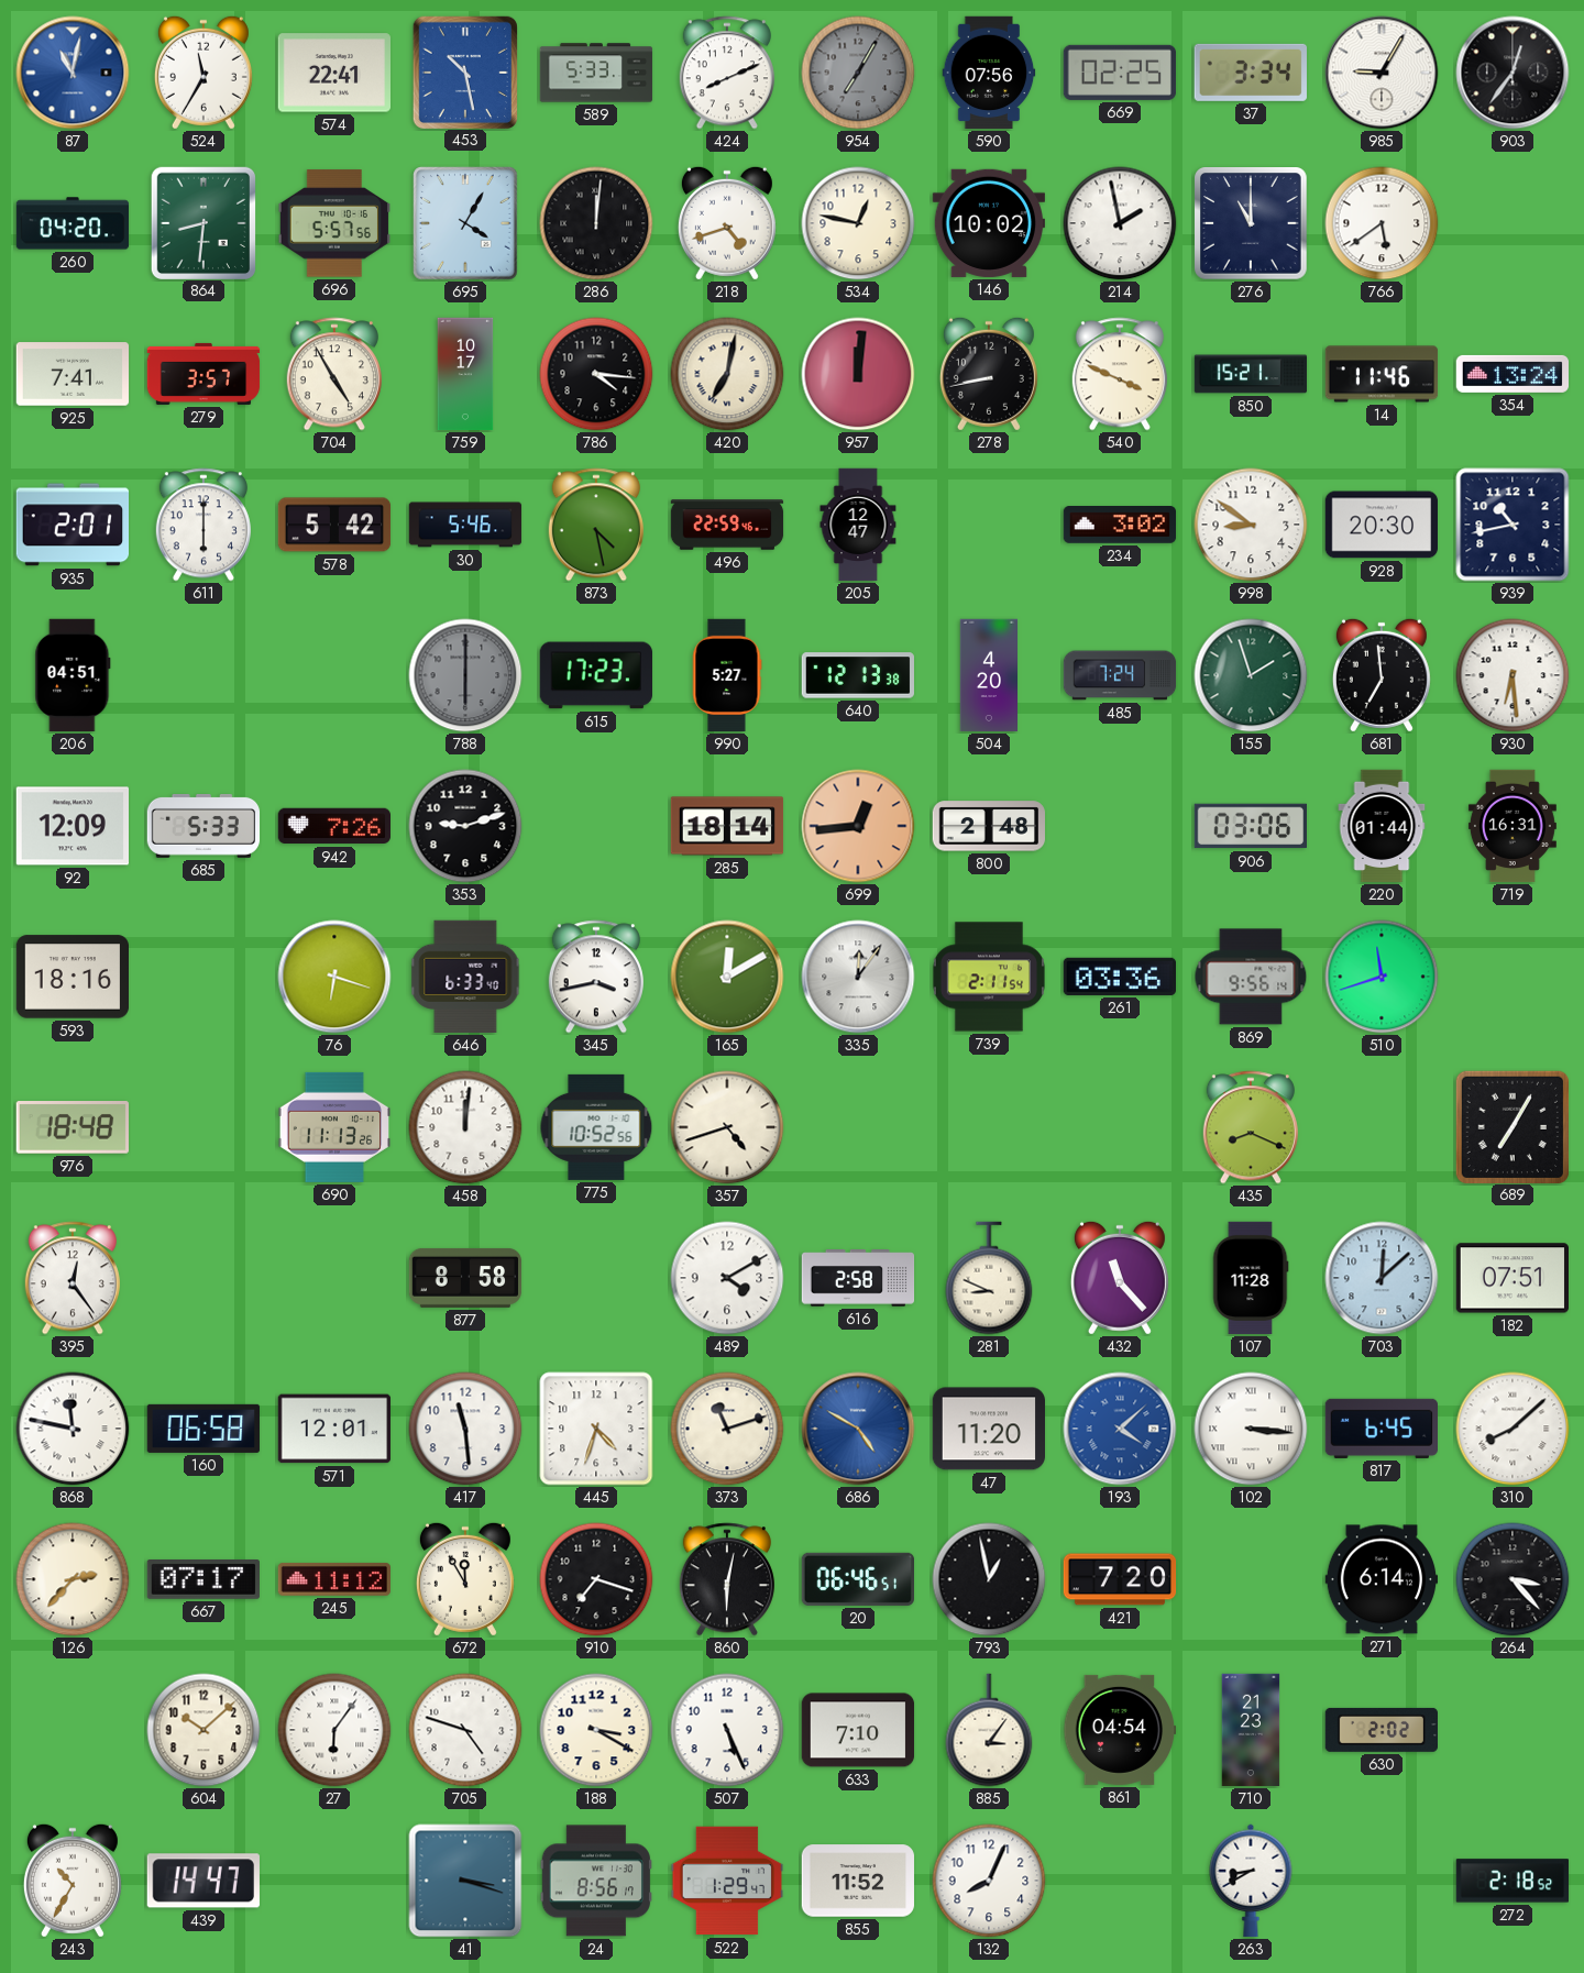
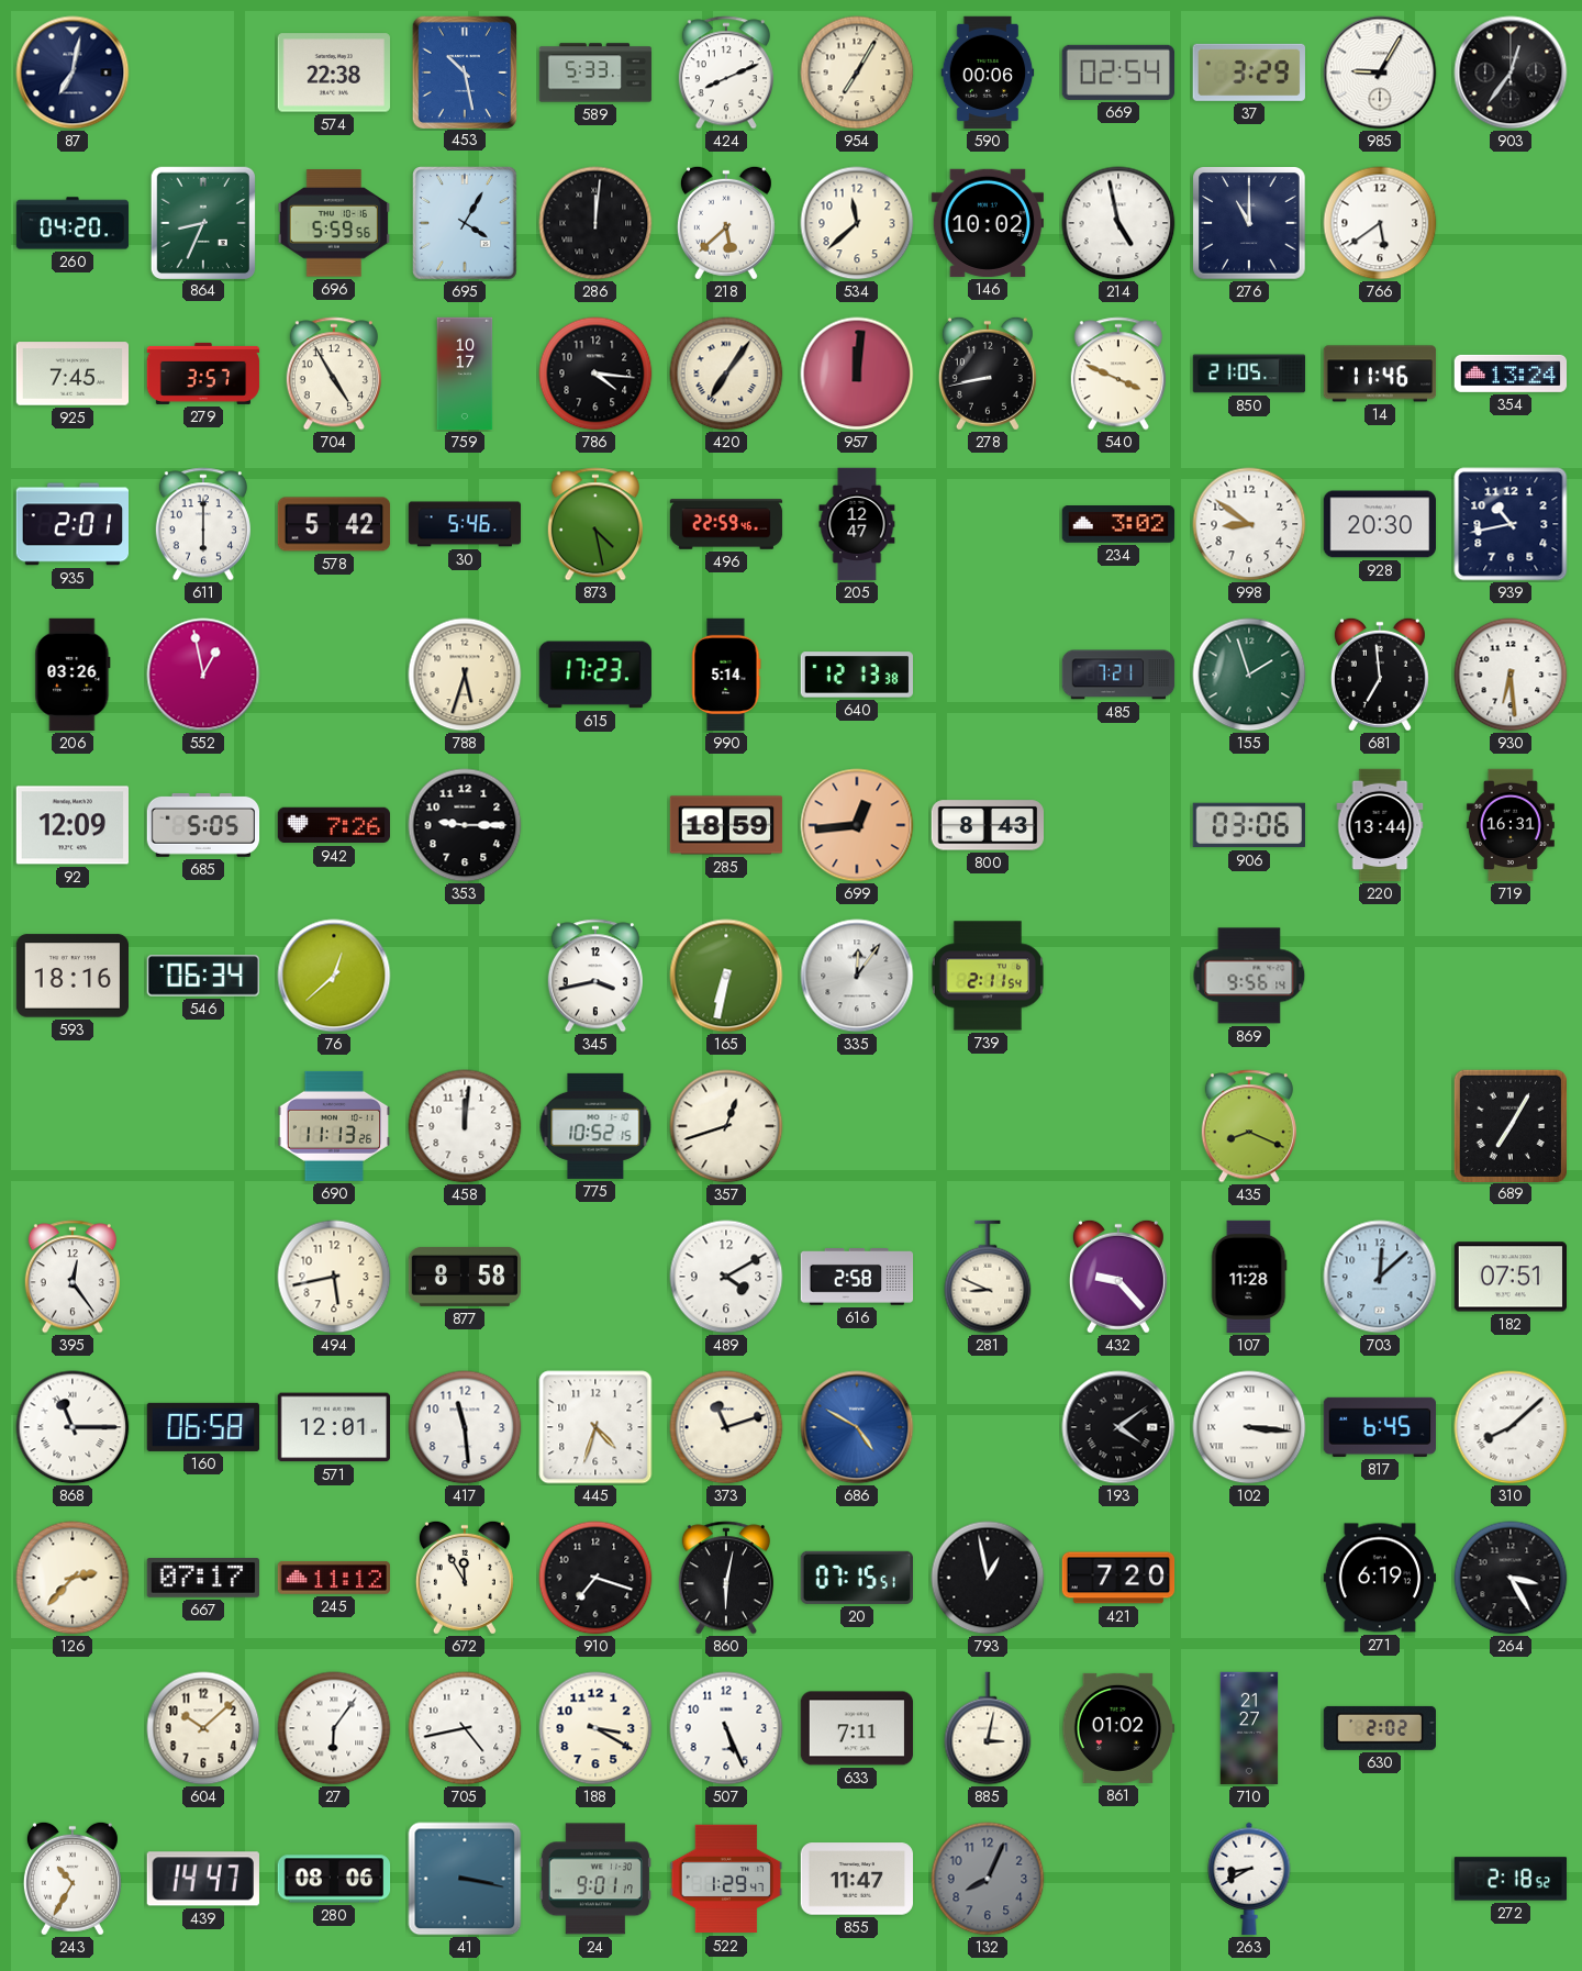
87: 11:02 -> 7:02
87 dial: blue -> navy
524: 11:35 -> none
574: 22:41 -> 22:38
954 dial: grey -> cream
590: 07:56 -> 00:06
669: 02:25 -> 02:54
37: 3:34 -> 3:29
864: 8:31 -> 8:34
696: 5:57 -> 5:59
218: 4:42 -> 5:38
534: 12:47 -> 11:38
214: 1:58 -> 4:58
925: 7:41 -> 7:45
420: 7:02 -> 7:06
850: 15:21 -> 21:05
206: 04:51 -> 03:26
552: none -> 12:58
788: 6:00 -> 5:33
788 dial: grey -> cream
990: 5:27 -> 5:14
504: 4:20 -> none
485: 7:24 -> 7:21
685: 5:33 -> 5:05
353: 9:12 -> 9:15
285: 18:14 -> 18:59
800: 2:48 -> 8:43
220: 01:44 -> 13:44
546: none -> 06:34
76: 6:18 -> 12:38
646: 6:33 -> none
165: 12:10 -> 6:32
261: 03:36 -> none
510: 11:42 -> none
976: 18:48 -> none
775: 10:52:56 -> 10:52:15
357: 4:42 -> 12:42
494: none -> 5:43
432: 11:23 -> 9:23
868: 11:47 -> 11:15
47: 11:20 -> none
193: 4:08 -> 4:09
193 dial: blue -> black
20: 06:46 -> 07:15
271: 6:14 -> 6:19
264: 3:23 -> 3:25
705: 4:48 -> 4:43
633: 7:10 -> 7:11
885: 3:06 -> 3:02
861: 04:54 -> 01:02
710: 21:23 -> 21:27
280: none -> 08:06
41: 3:18 -> 3:17
24: 8:56 -> 9:01
855: 11:52 -> 11:47
132 dial: white -> grey
